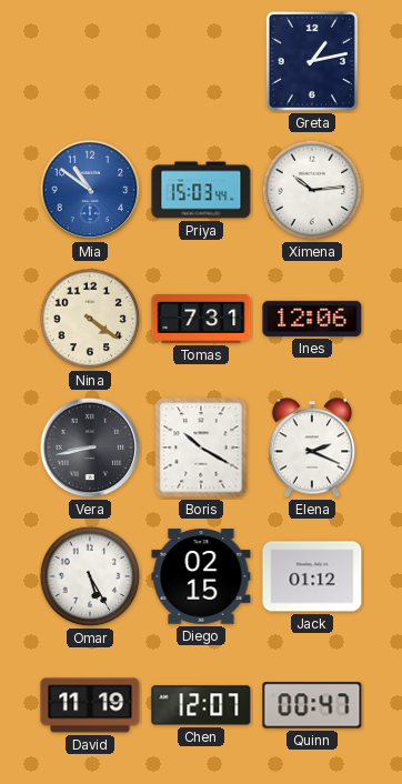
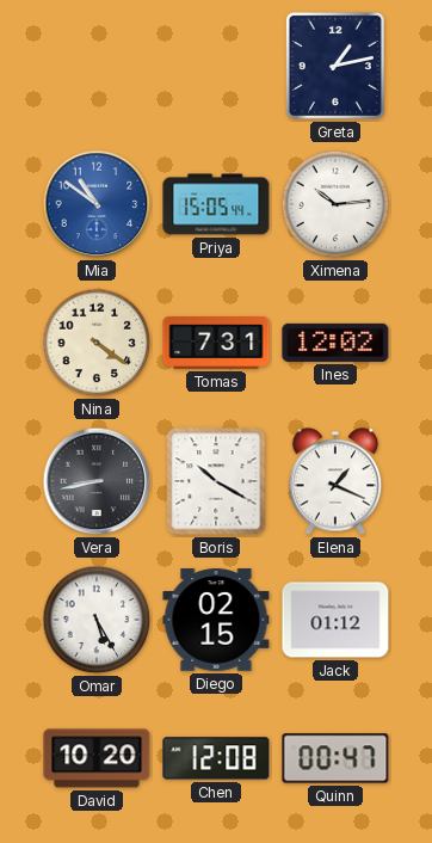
Priya: 15:03 -> 15:05
Ines: 12:06 -> 12:02
Elena: 2:19 -> 1:19
David: 11:19 -> 10:20
Chen: 12:07 -> 12:08
